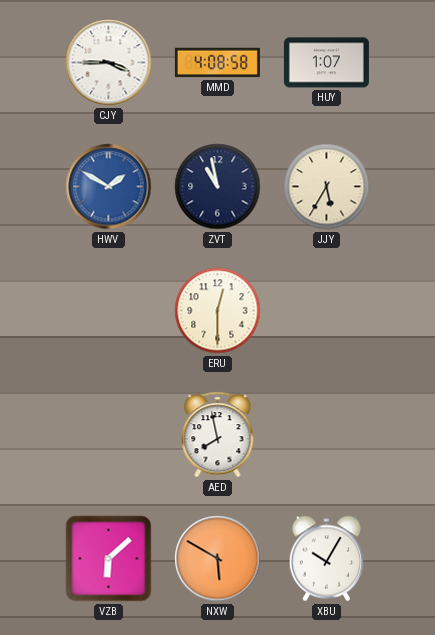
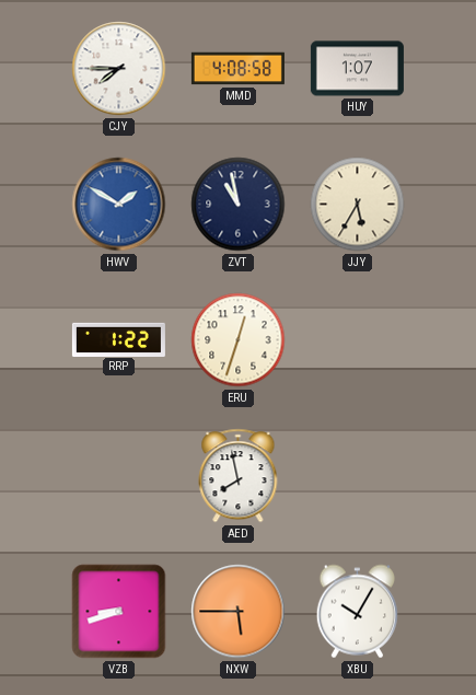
CJY: 3:45 -> 7:45
RRP: none -> 1:22
ERU: 12:30 -> 12:33
VZB: 6:08 -> 8:42
NXW: 5:50 -> 5:45
